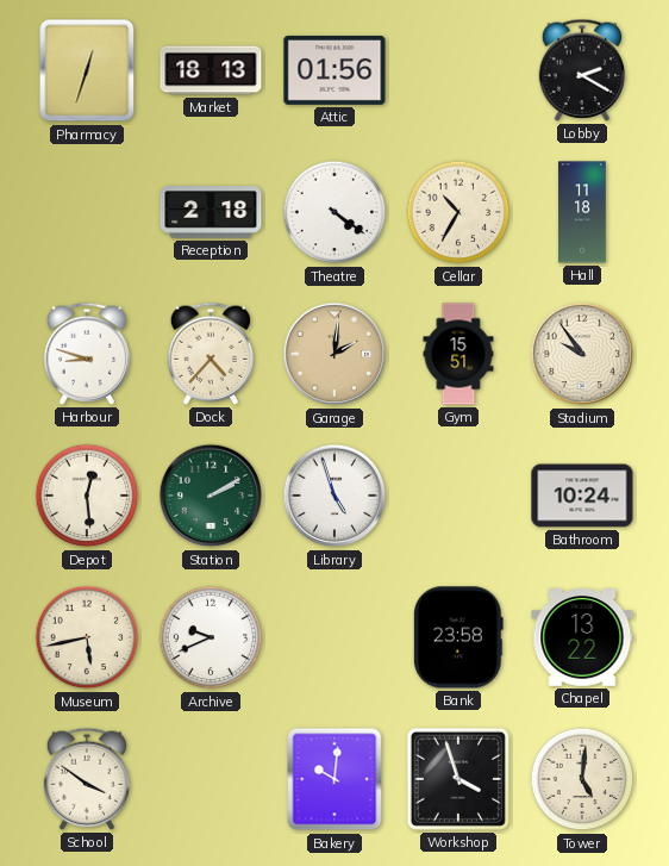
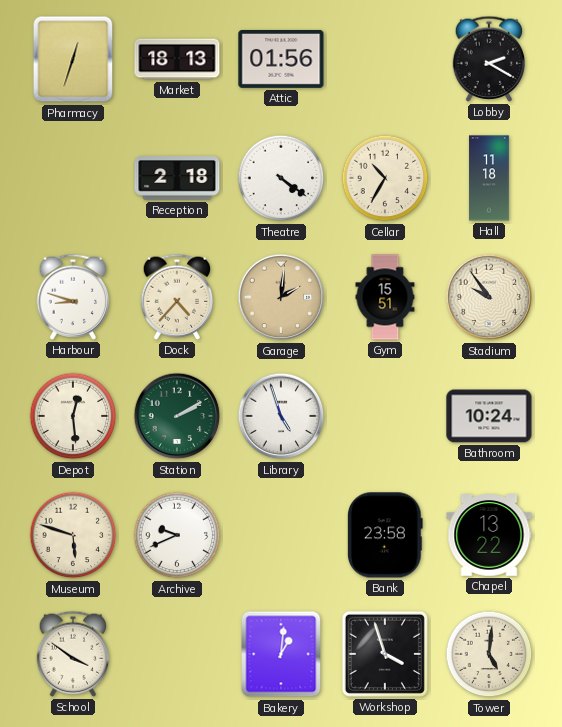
Museum: 5:43 -> 5:48
Bakery: 10:01 -> 1:01
